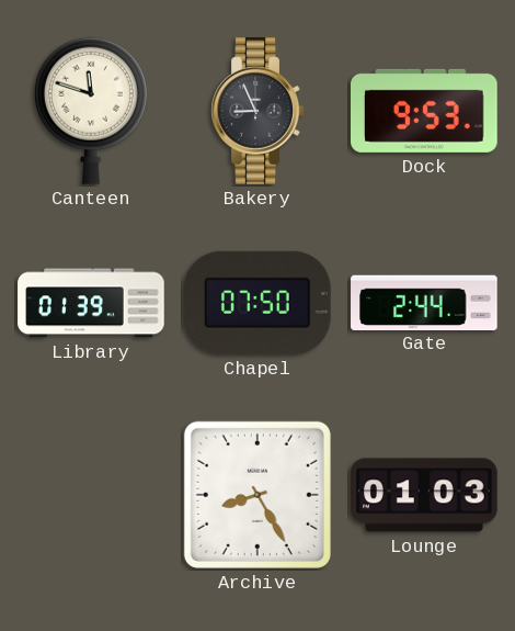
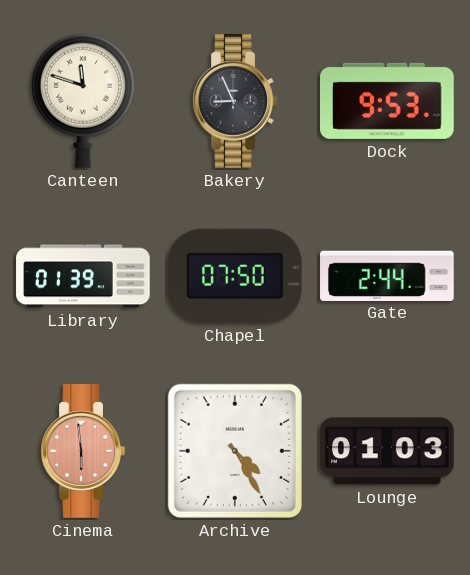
Cinema: none -> 5:59
Archive: 8:25 -> 4:25
